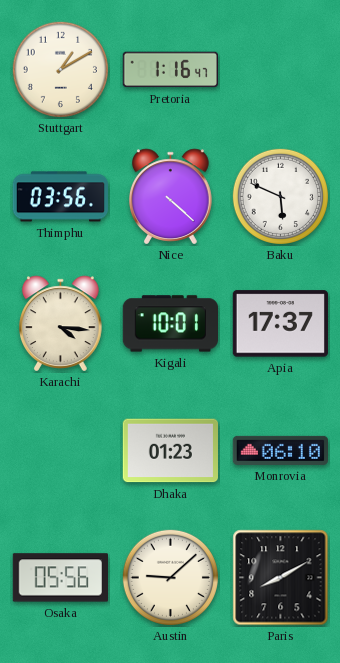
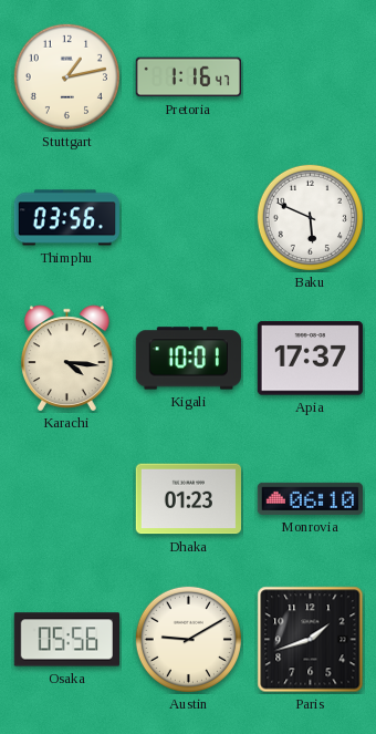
Stuttgart: 1:10 -> 1:13
Nice: 4:22 -> none
Austin: 9:08 -> 9:10
Paris: 8:10 -> 1:42
